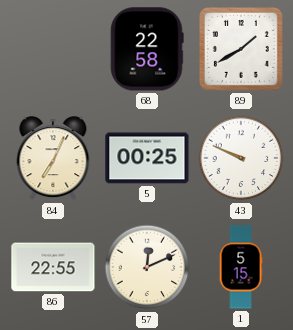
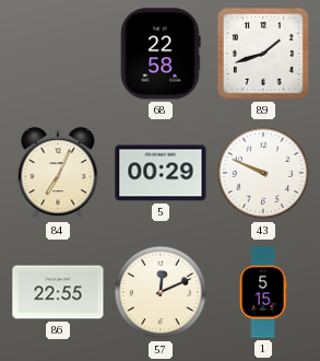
89: 1:40 -> 1:42
5: 00:25 -> 00:29
